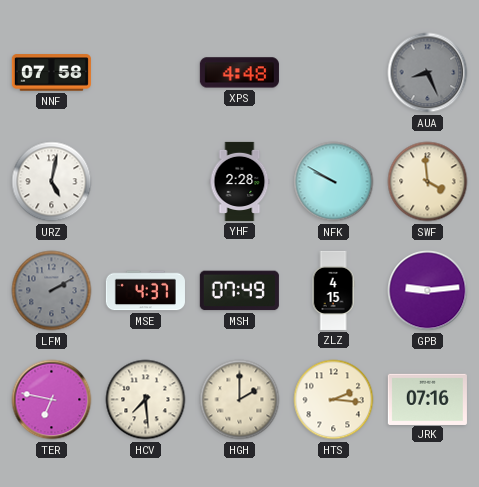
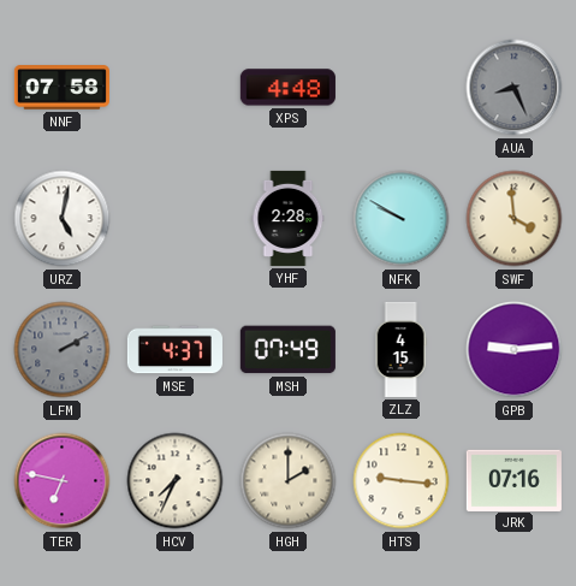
HCV: 7:29 -> 7:34
HTS: 2:16 -> 9:16
